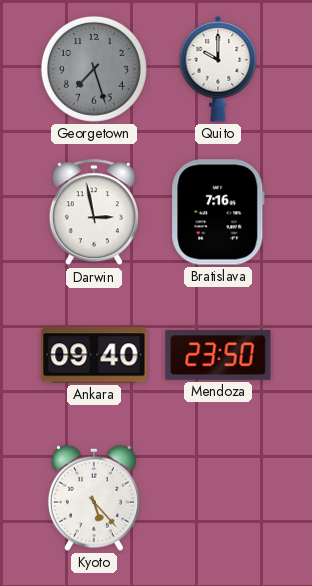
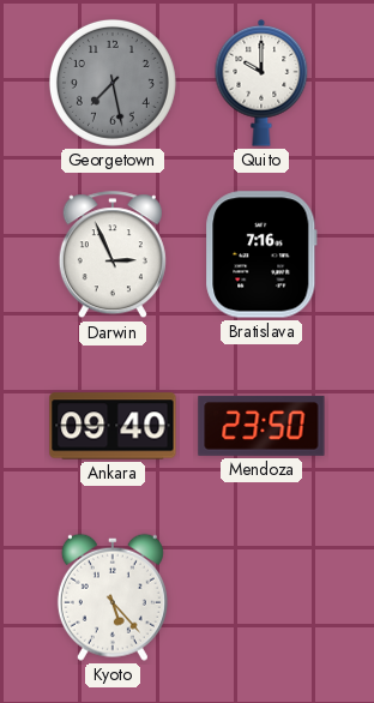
Georgetown: 7:27 -> 7:28
Darwin: 2:58 -> 2:56
